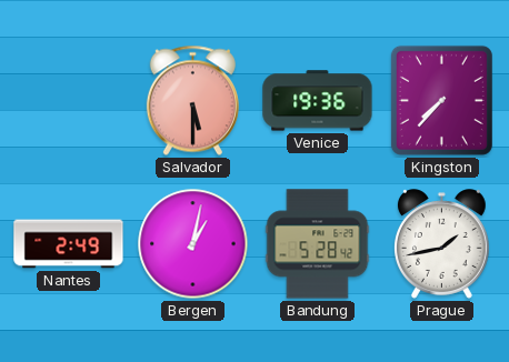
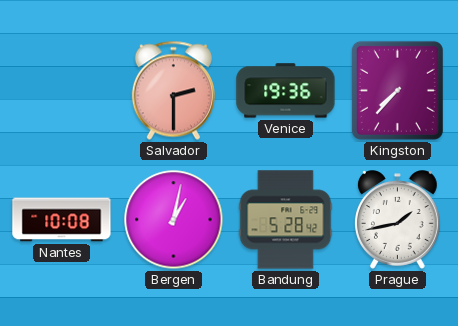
Salvador: 5:30 -> 2:30
Nantes: 2:49 -> 10:08
